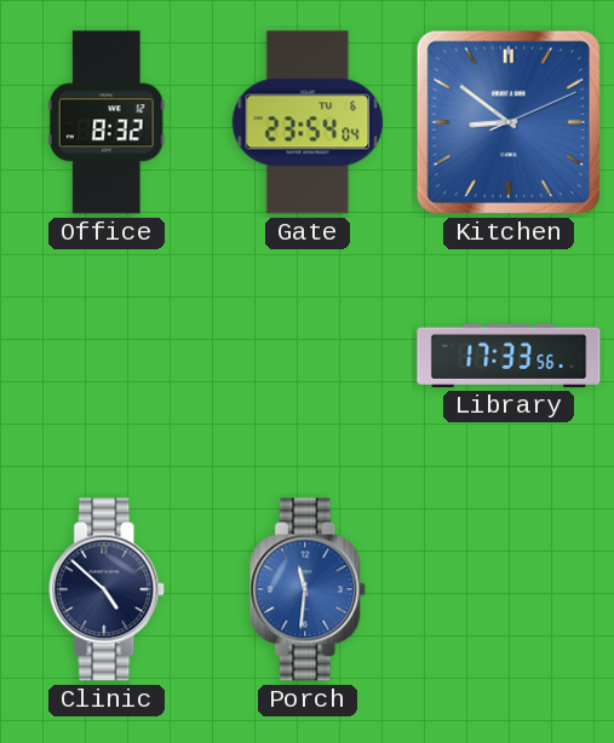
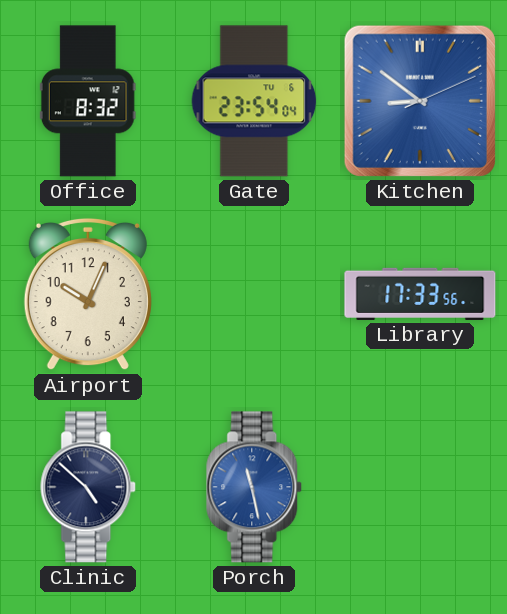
Airport: none -> 10:04
Porch: 11:31 -> 11:28
